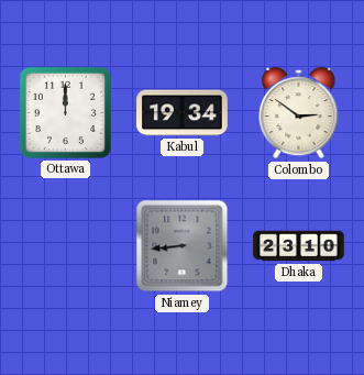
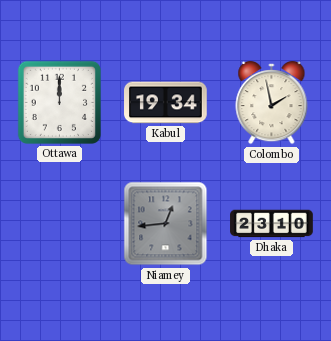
Colombo: 2:51 -> 1:58
Niamey: 8:44 -> 12:44
